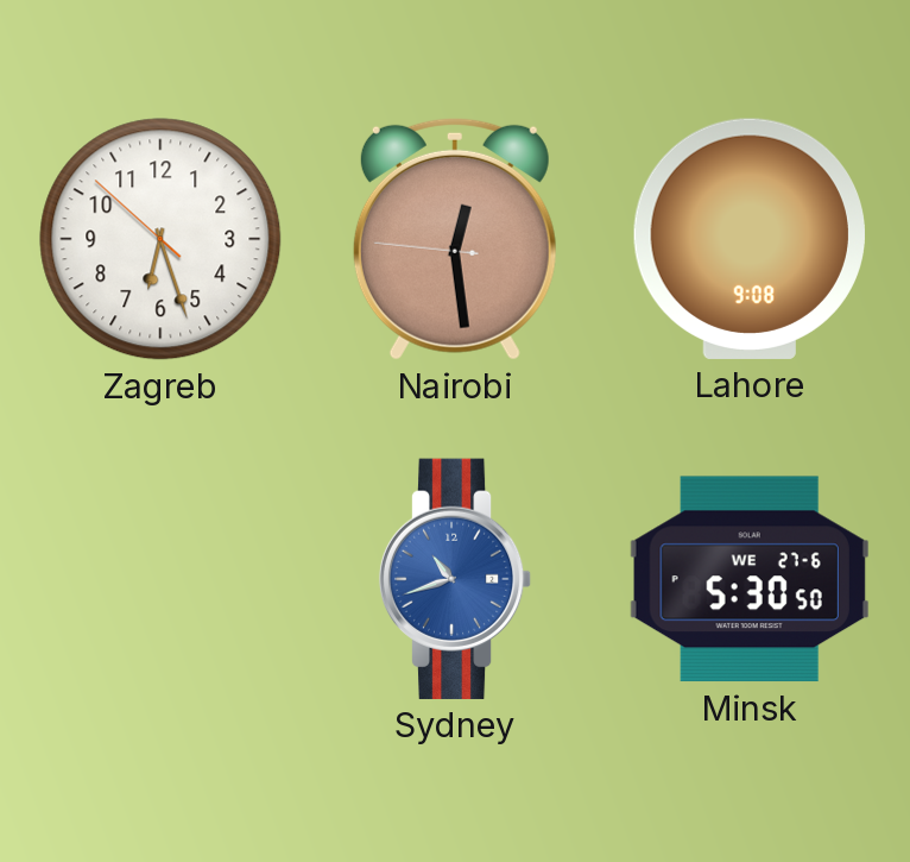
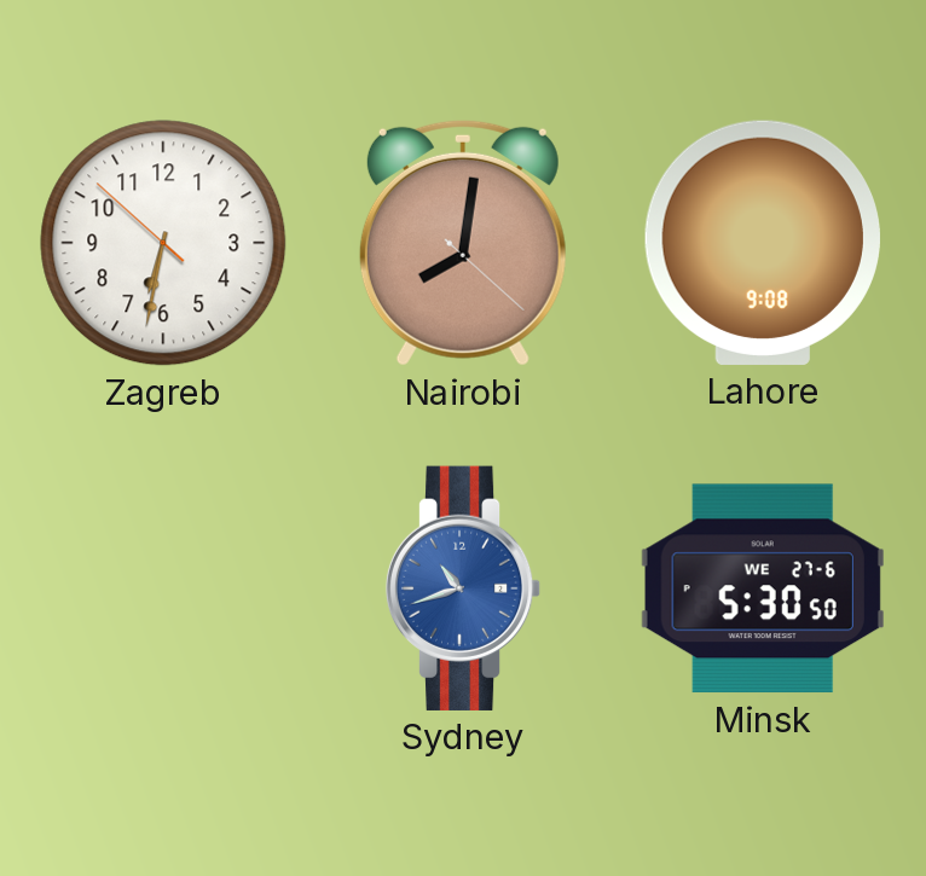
Zagreb: 6:26 -> 6:31
Nairobi: 12:28 -> 8:01
